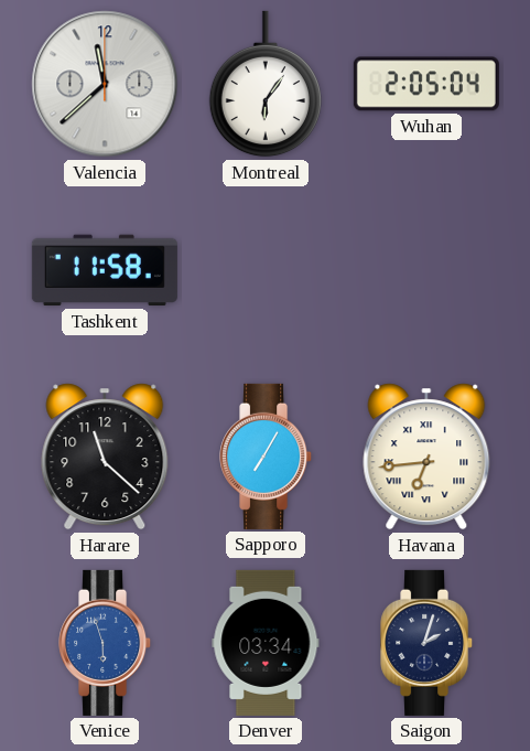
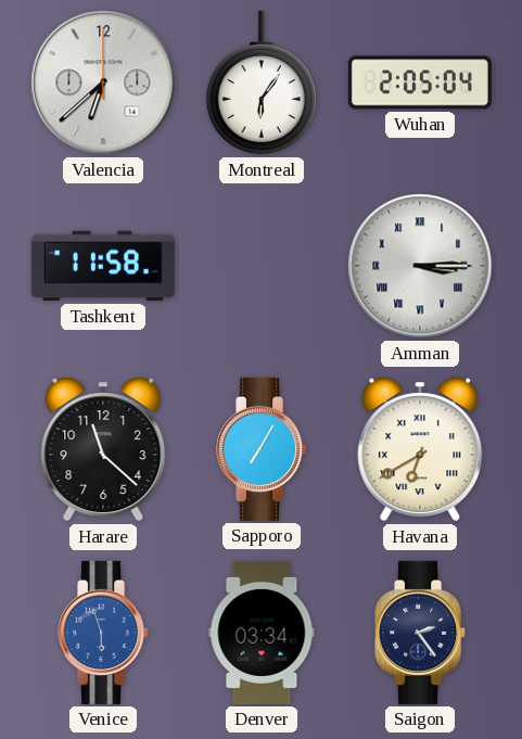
Valencia: 11:38 -> 6:38
Amman: none -> 3:15
Havana: 6:44 -> 6:40
Saigon: 2:03 -> 2:24
